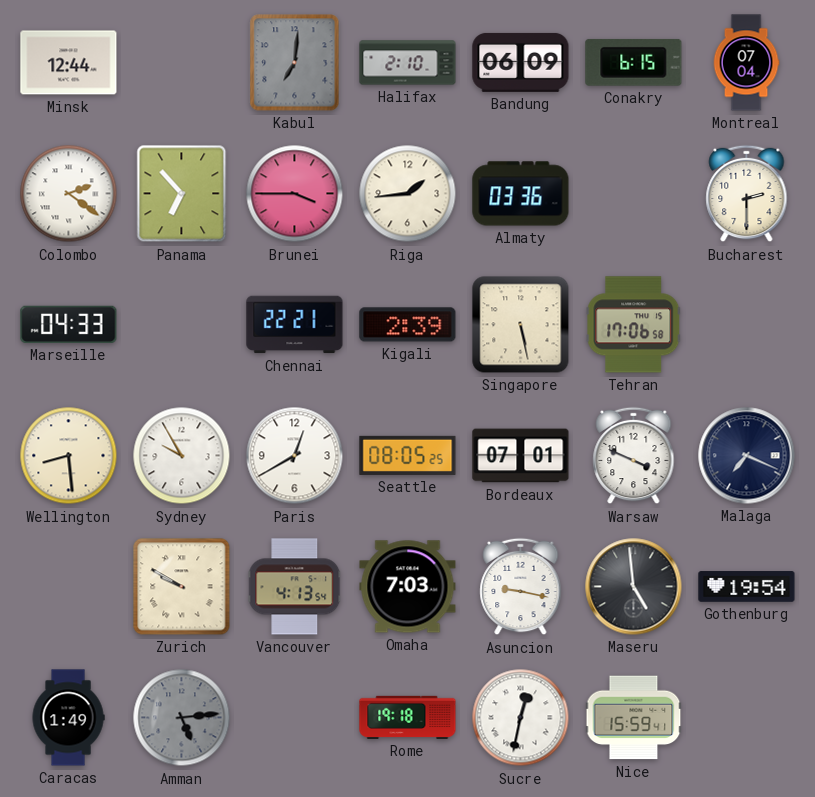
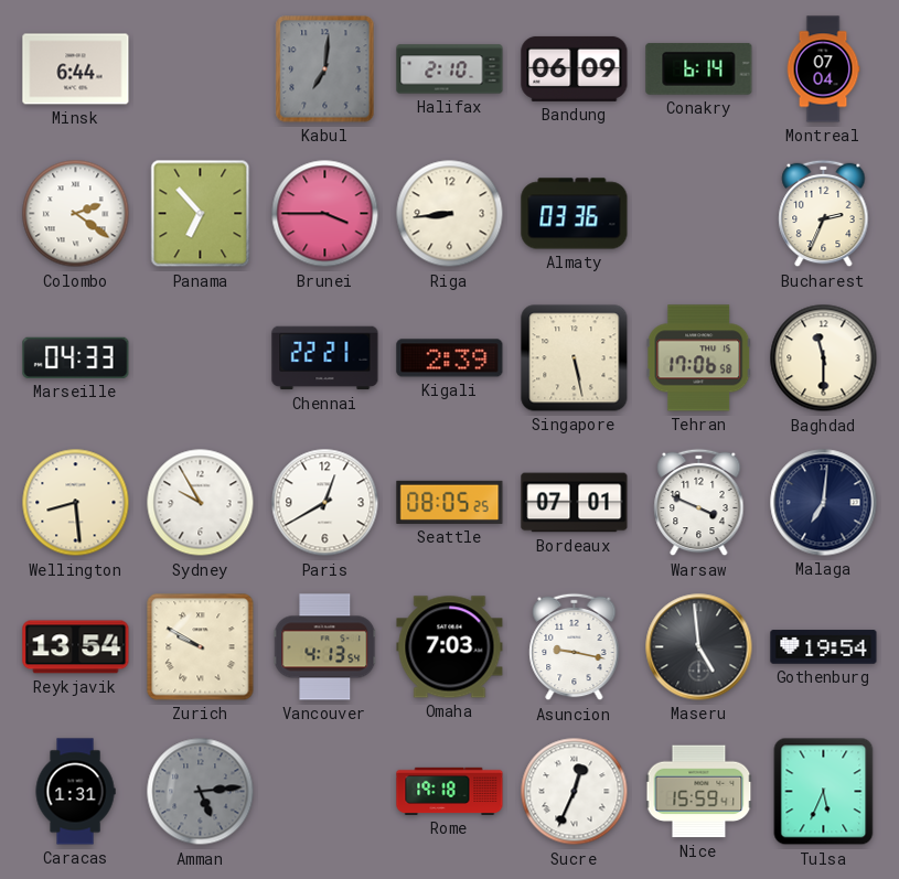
Minsk: 12:44 -> 6:44
Conakry: 6:15 -> 6:14
Riga: 1:44 -> 8:44
Bucharest: 2:30 -> 2:34
Baghdad: none -> 11:30
Malaga: 7:19 -> 7:01
Reykjavik: none -> 13:54
Caracas: 1:49 -> 1:31
Sucre: 12:32 -> 12:34
Tulsa: none -> 5:34
